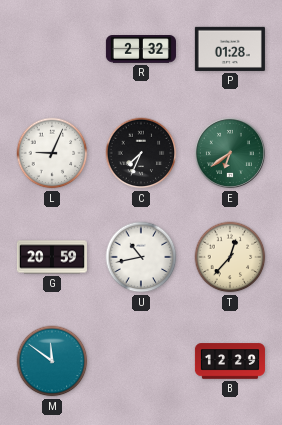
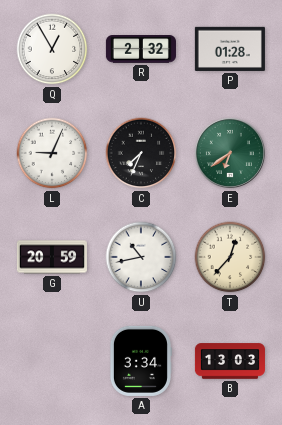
Q: none -> 12:55
M: 11:51 -> none
A: none -> 3:34
B: 12:29 -> 13:03
